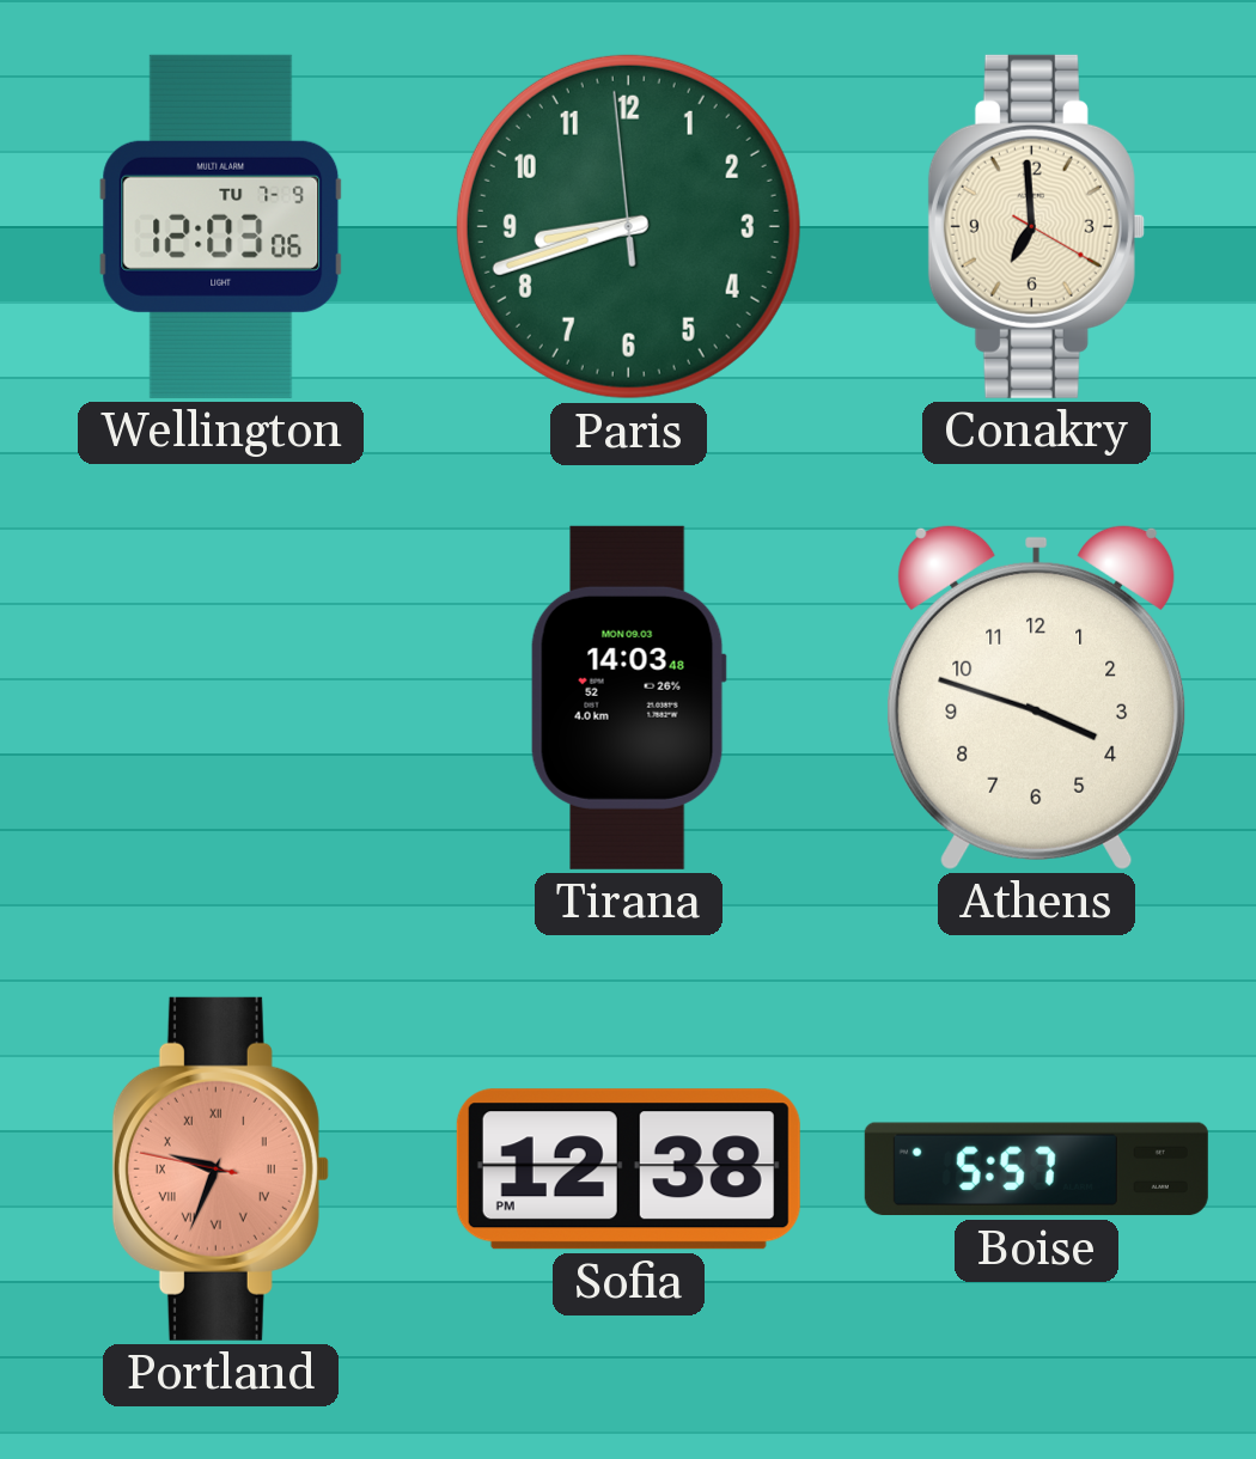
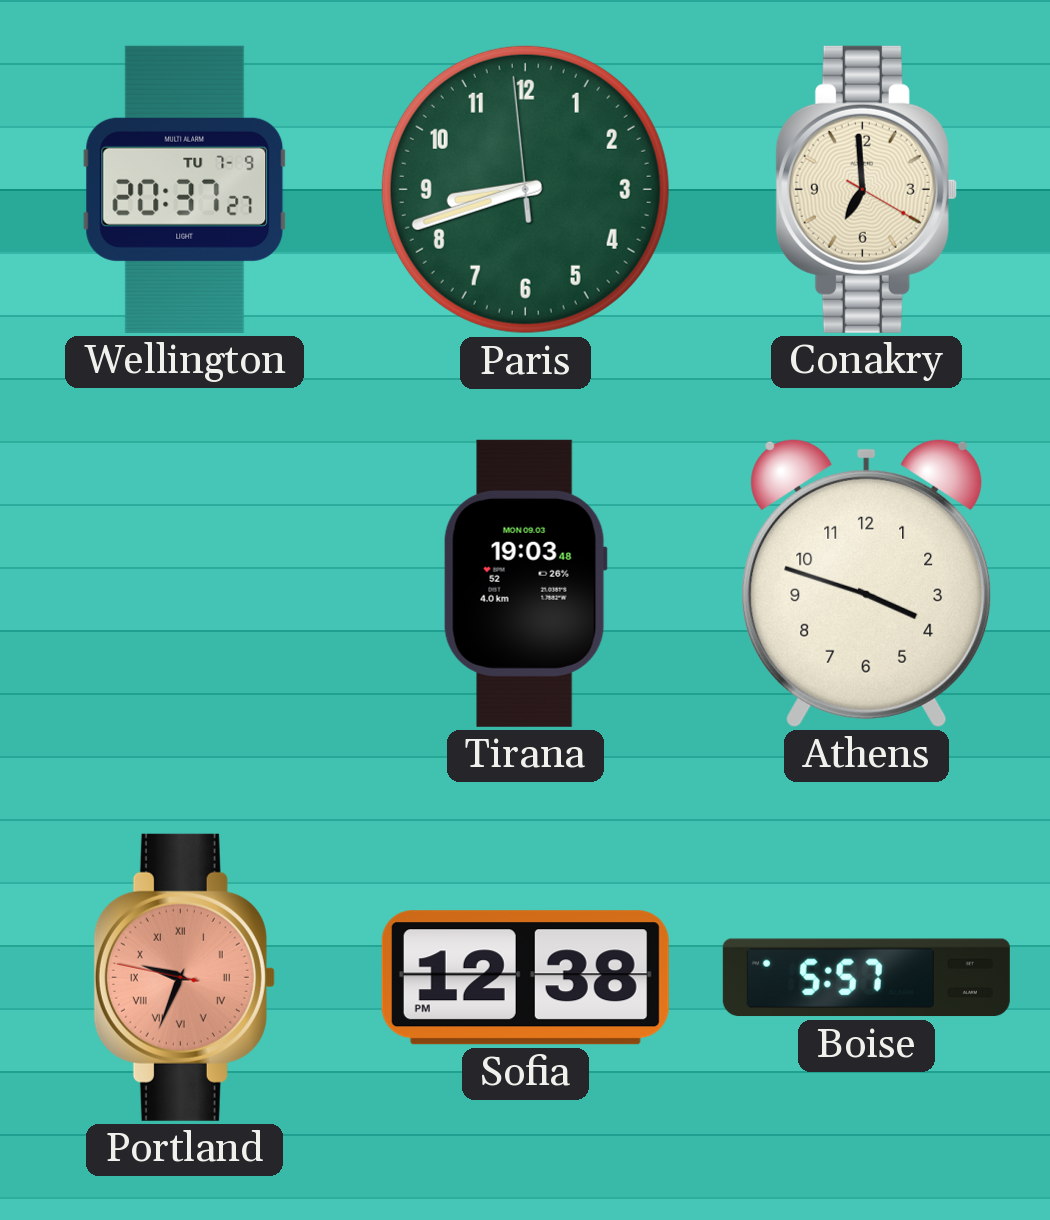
Wellington: 12:03 -> 20:37
Tirana: 14:03 -> 19:03
